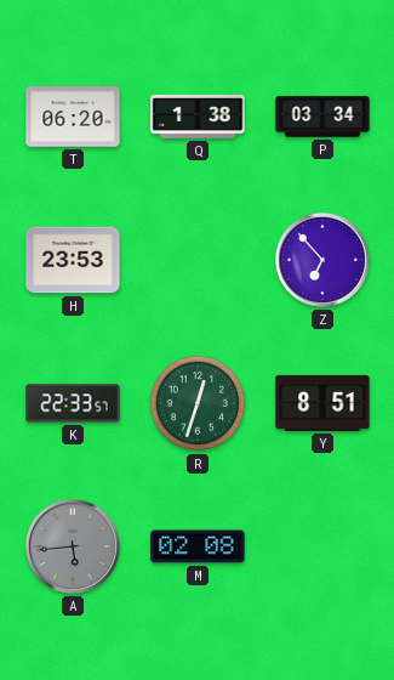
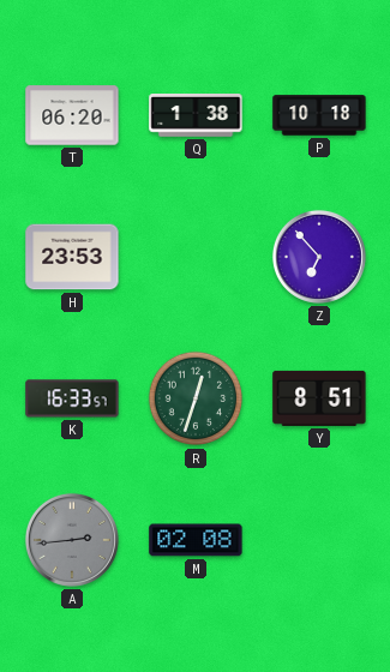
P: 03:34 -> 10:18
K: 22:33 -> 16:33
A: 5:44 -> 2:44
